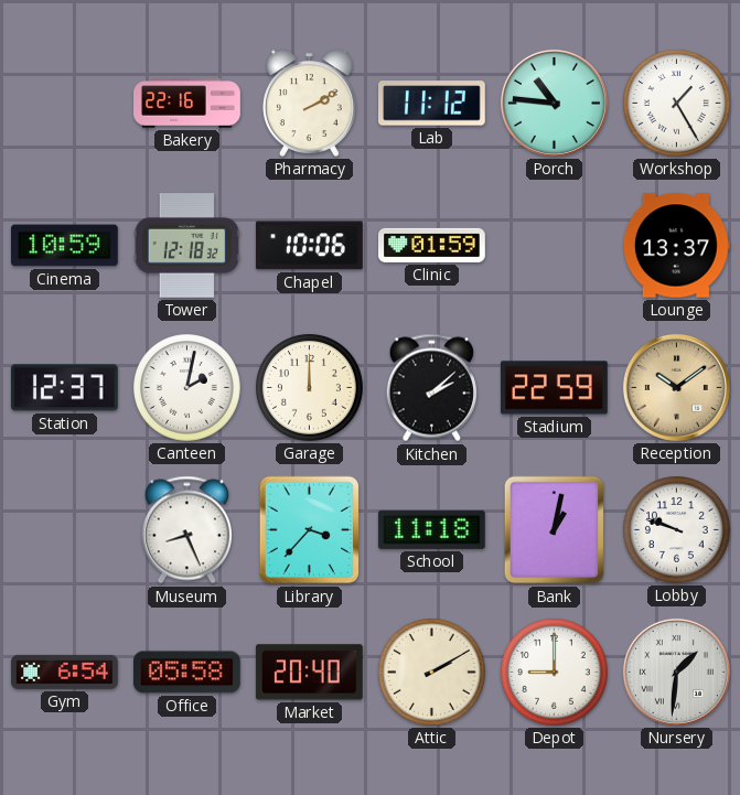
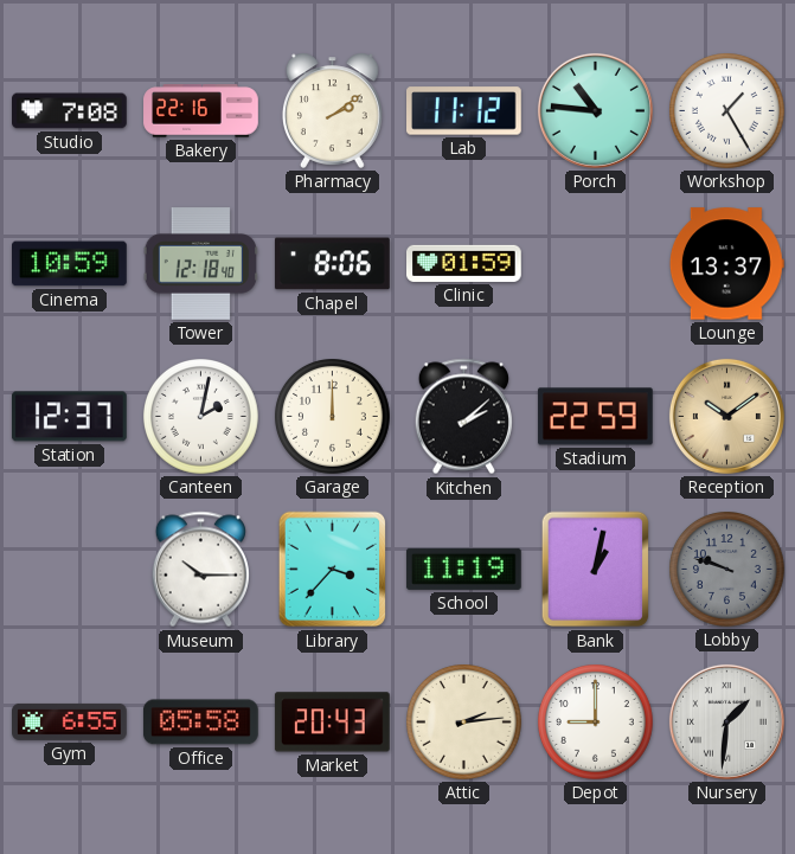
Studio: none -> 7:08
Pharmacy: 2:10 -> 2:09
Tower: 12:18:32 -> 12:18:40
Chapel: 10:06 -> 8:06
Museum: 8:26 -> 10:15
School: 11:18 -> 11:19
Lobby dial: white -> grey
Gym: 6:54 -> 6:55
Market: 20:40 -> 20:43
Attic: 2:10 -> 2:14
